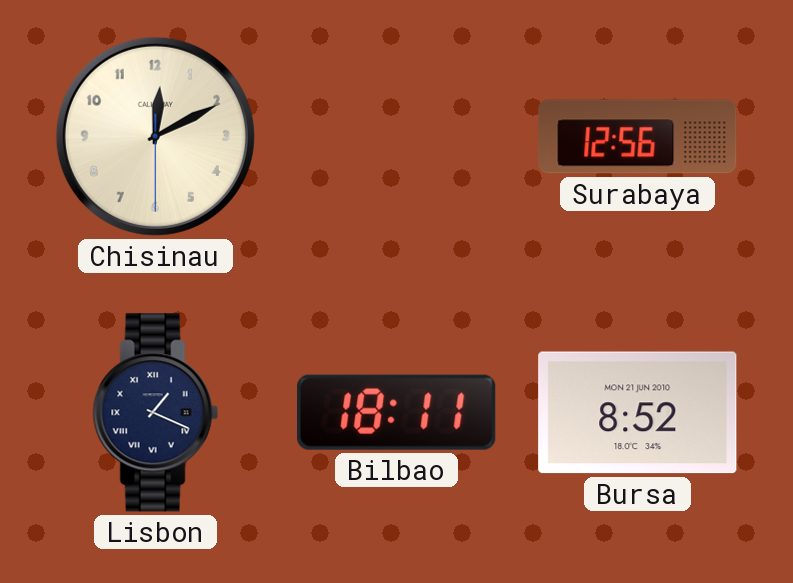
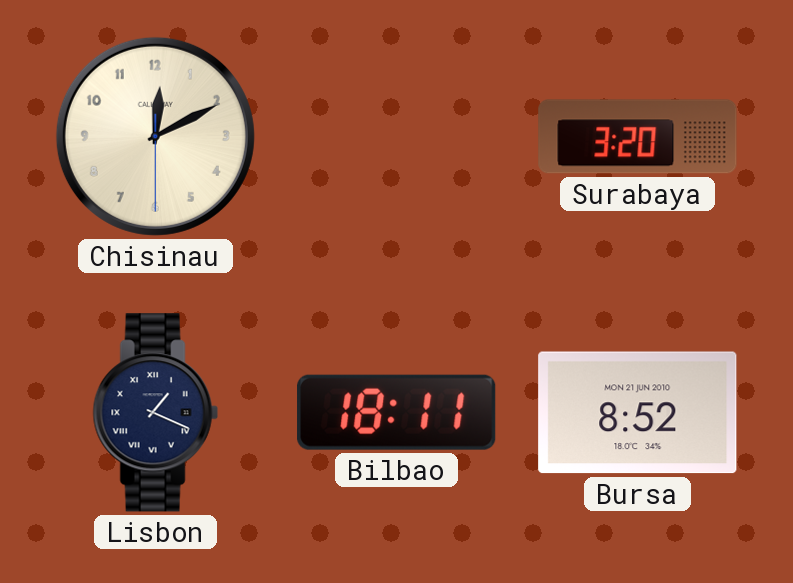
Surabaya: 12:56 -> 3:20
